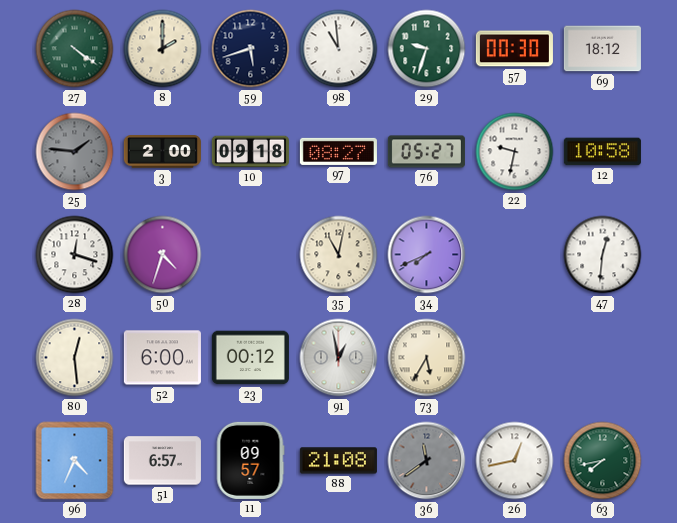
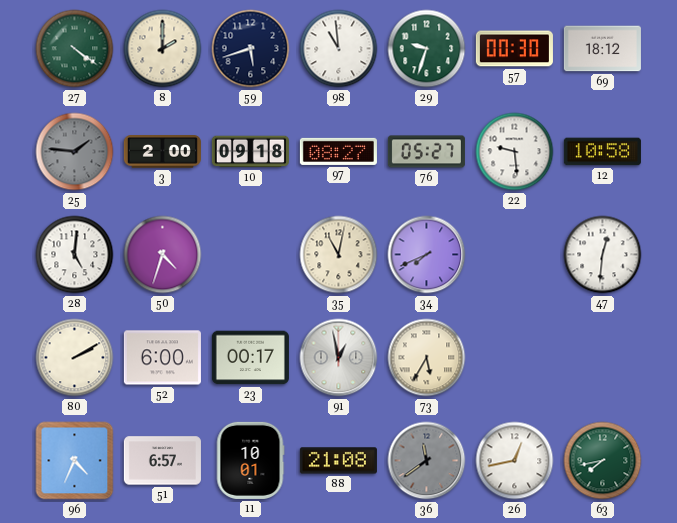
22: 9:32 -> 9:29
28: 12:18 -> 5:01
80: 12:29 -> 2:10
23: 00:12 -> 00:17
11: 09:57 -> 10:01
